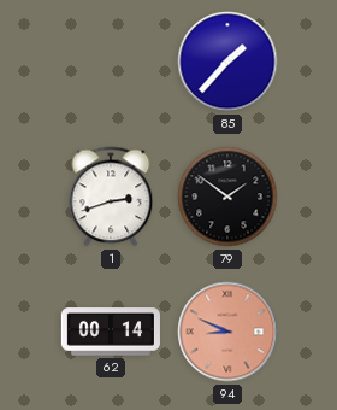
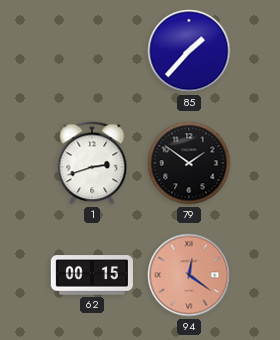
62: 00:14 -> 00:15
94: 8:49 -> 12:21
